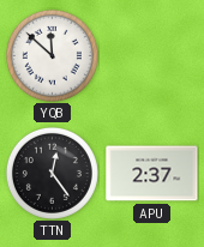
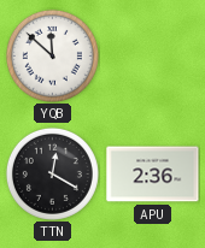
TTN: 12:24 -> 12:20
APU: 2:37 -> 2:36
